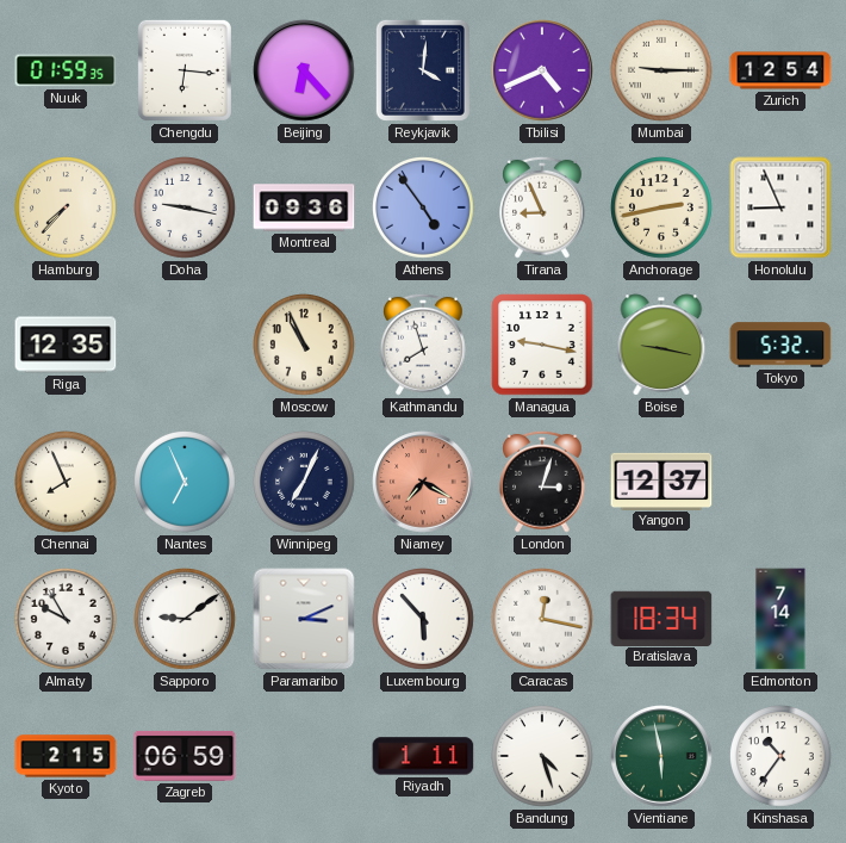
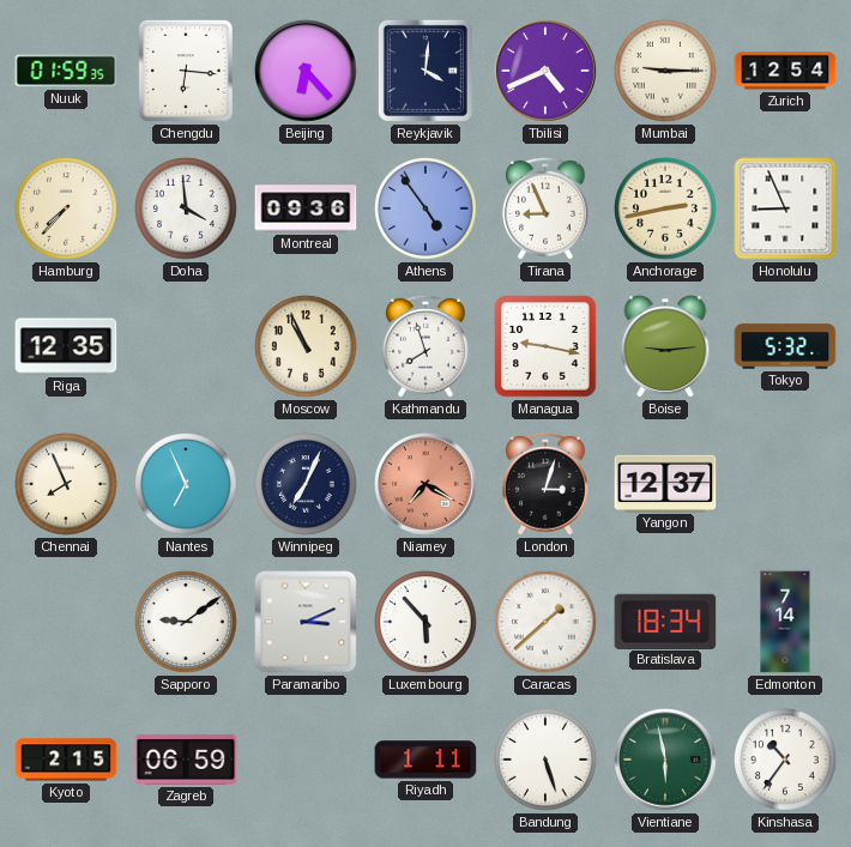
Doha: 9:17 -> 3:59
Boise: 9:17 -> 9:14
Almaty: 9:55 -> none
Caracas: 12:17 -> 1:38
Bandung: 4:27 -> 5:27
